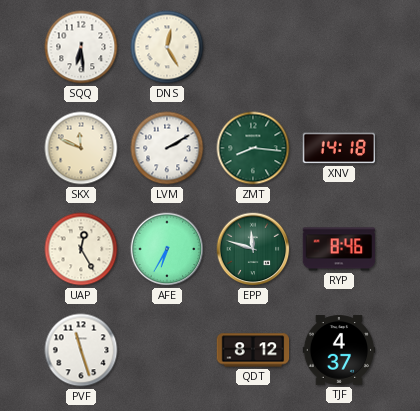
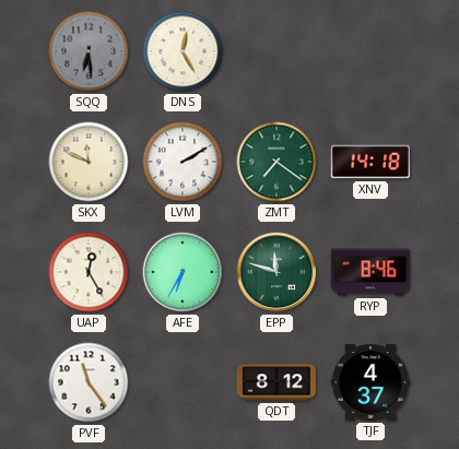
SQQ dial: white -> grey
ZMT: 8:16 -> 7:21
PVF: 11:27 -> 11:24
